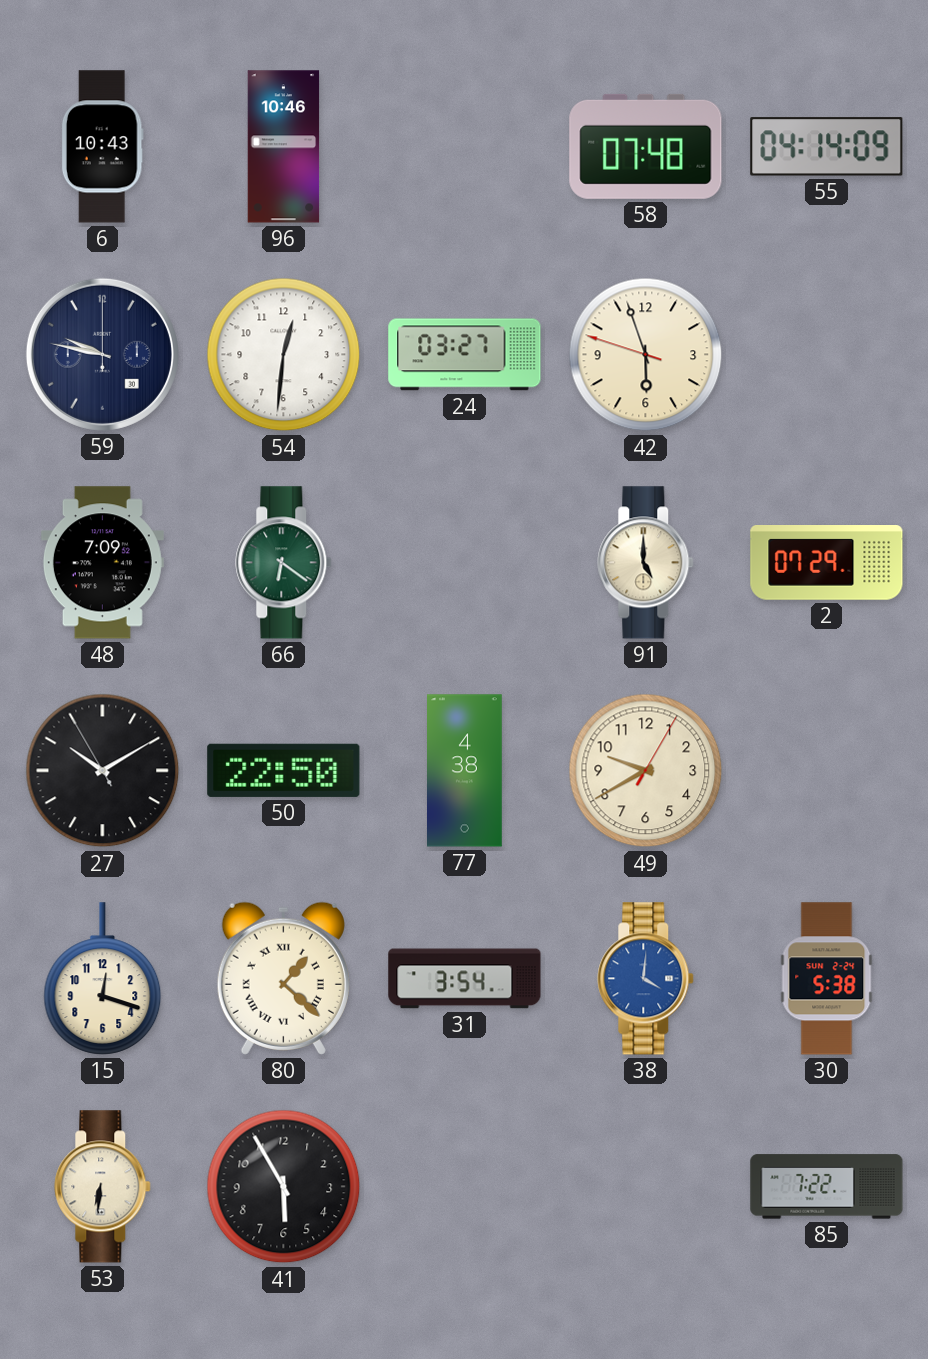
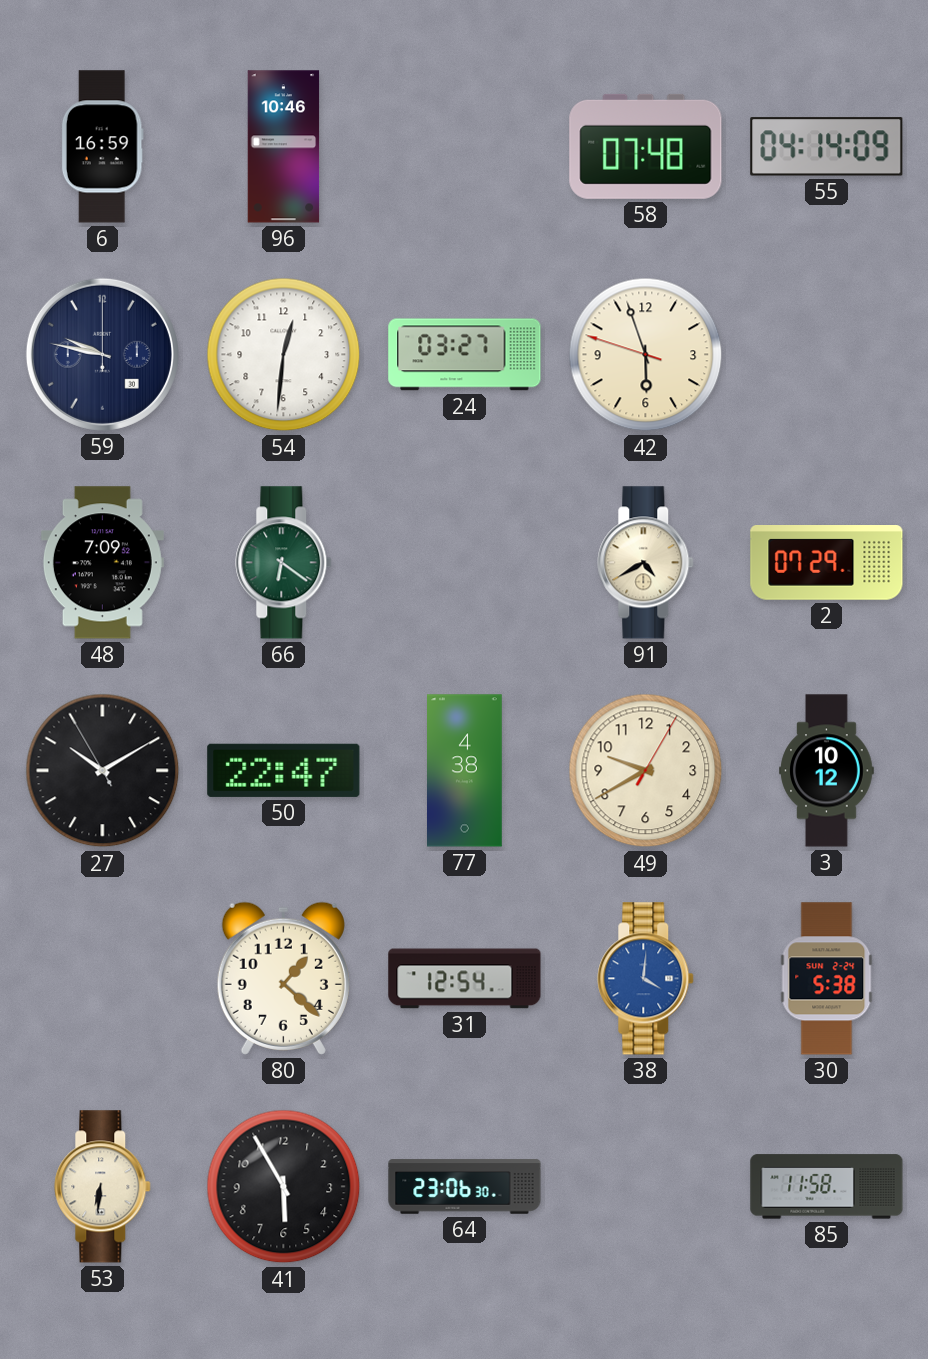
6: 10:43 -> 16:59
91: 5:00 -> 4:40
50: 22:50 -> 22:47
3: none -> 10:12
15: 12:18 -> none
80 numerals: Roman -> Arabic
31: 3:54 -> 12:54
64: none -> 23:06
85: 7:22 -> 11:58
